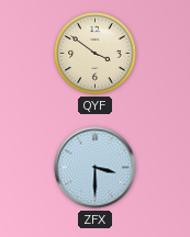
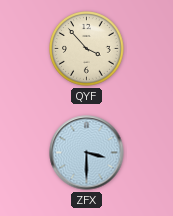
QYF: 3:51 -> 3:53
